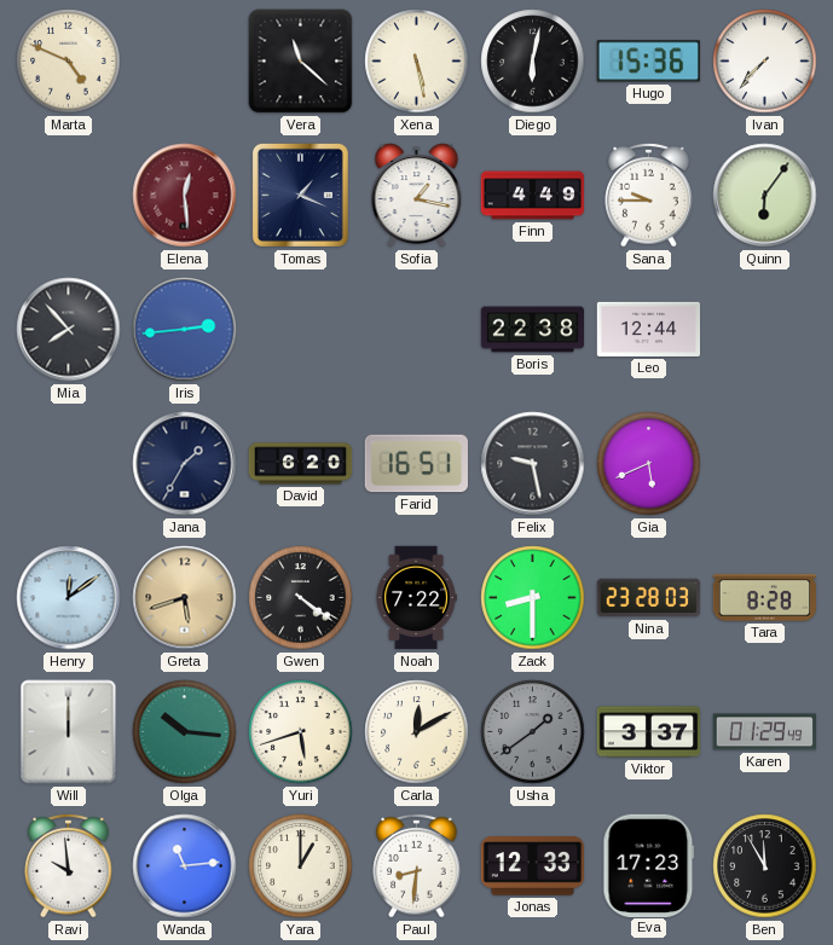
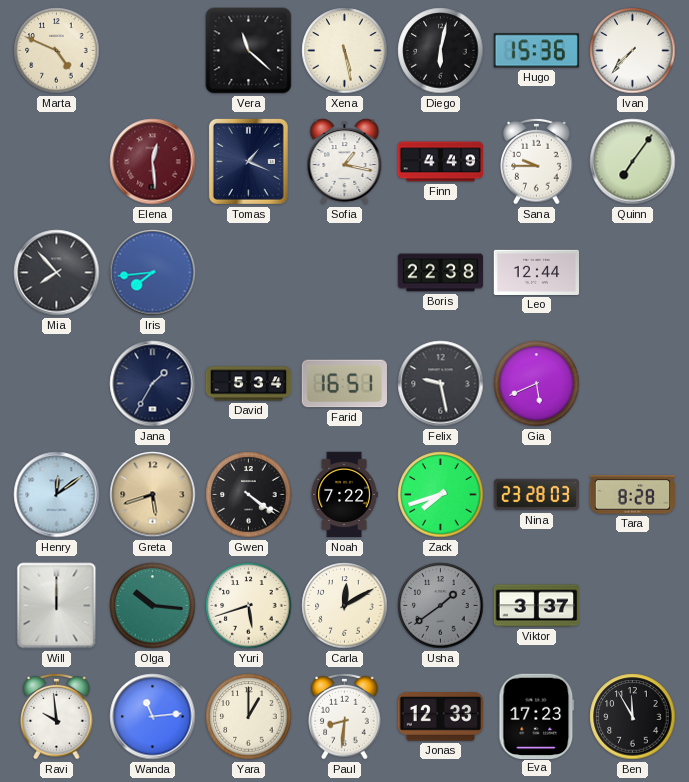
Quinn: 6:06 -> 7:06
Iris: 2:44 -> 7:44
David: 6:20 -> 5:34
Zack: 8:30 -> 7:42
Karen: 01:29 -> none
